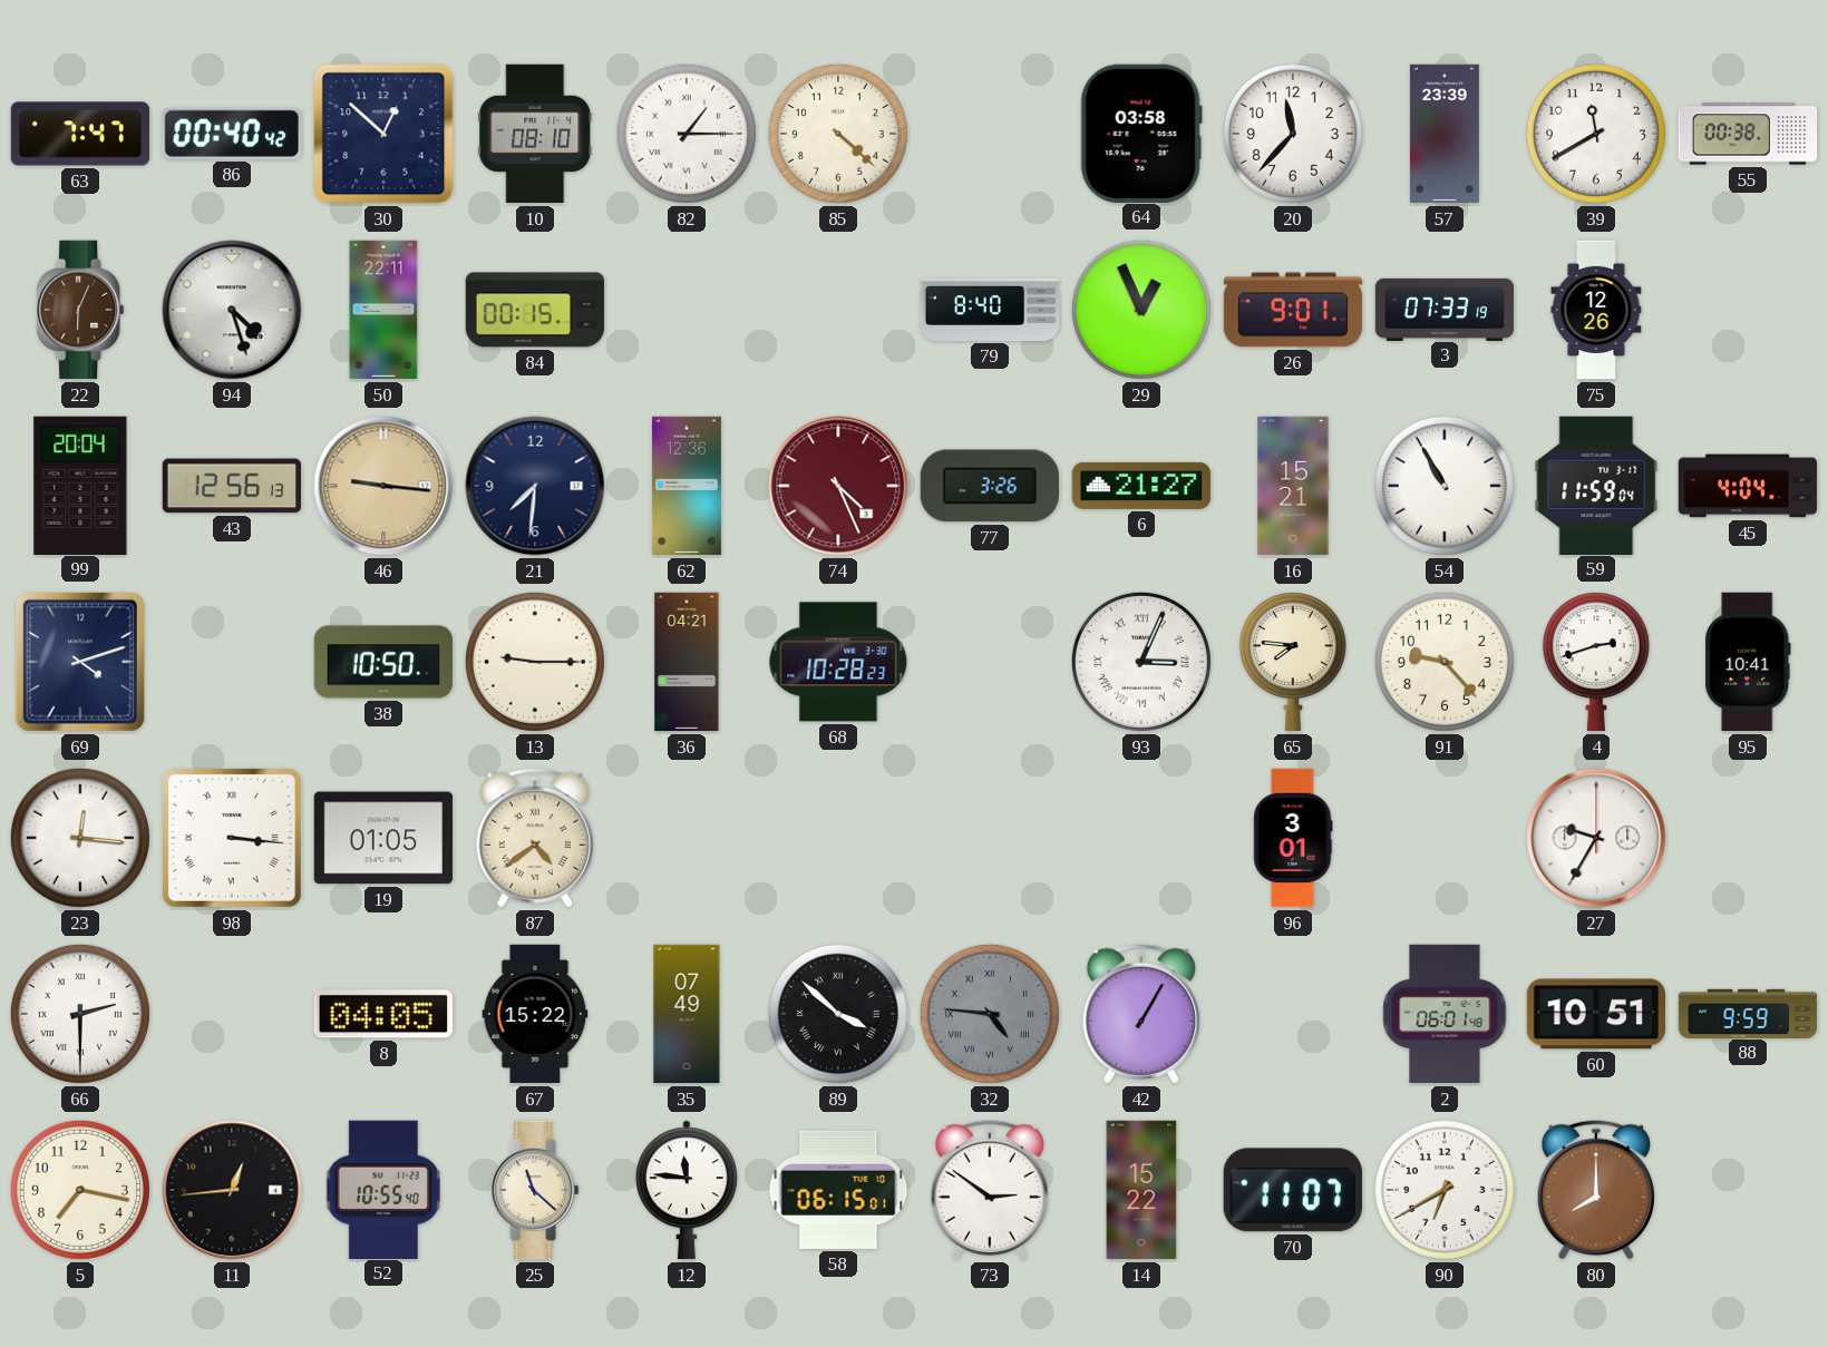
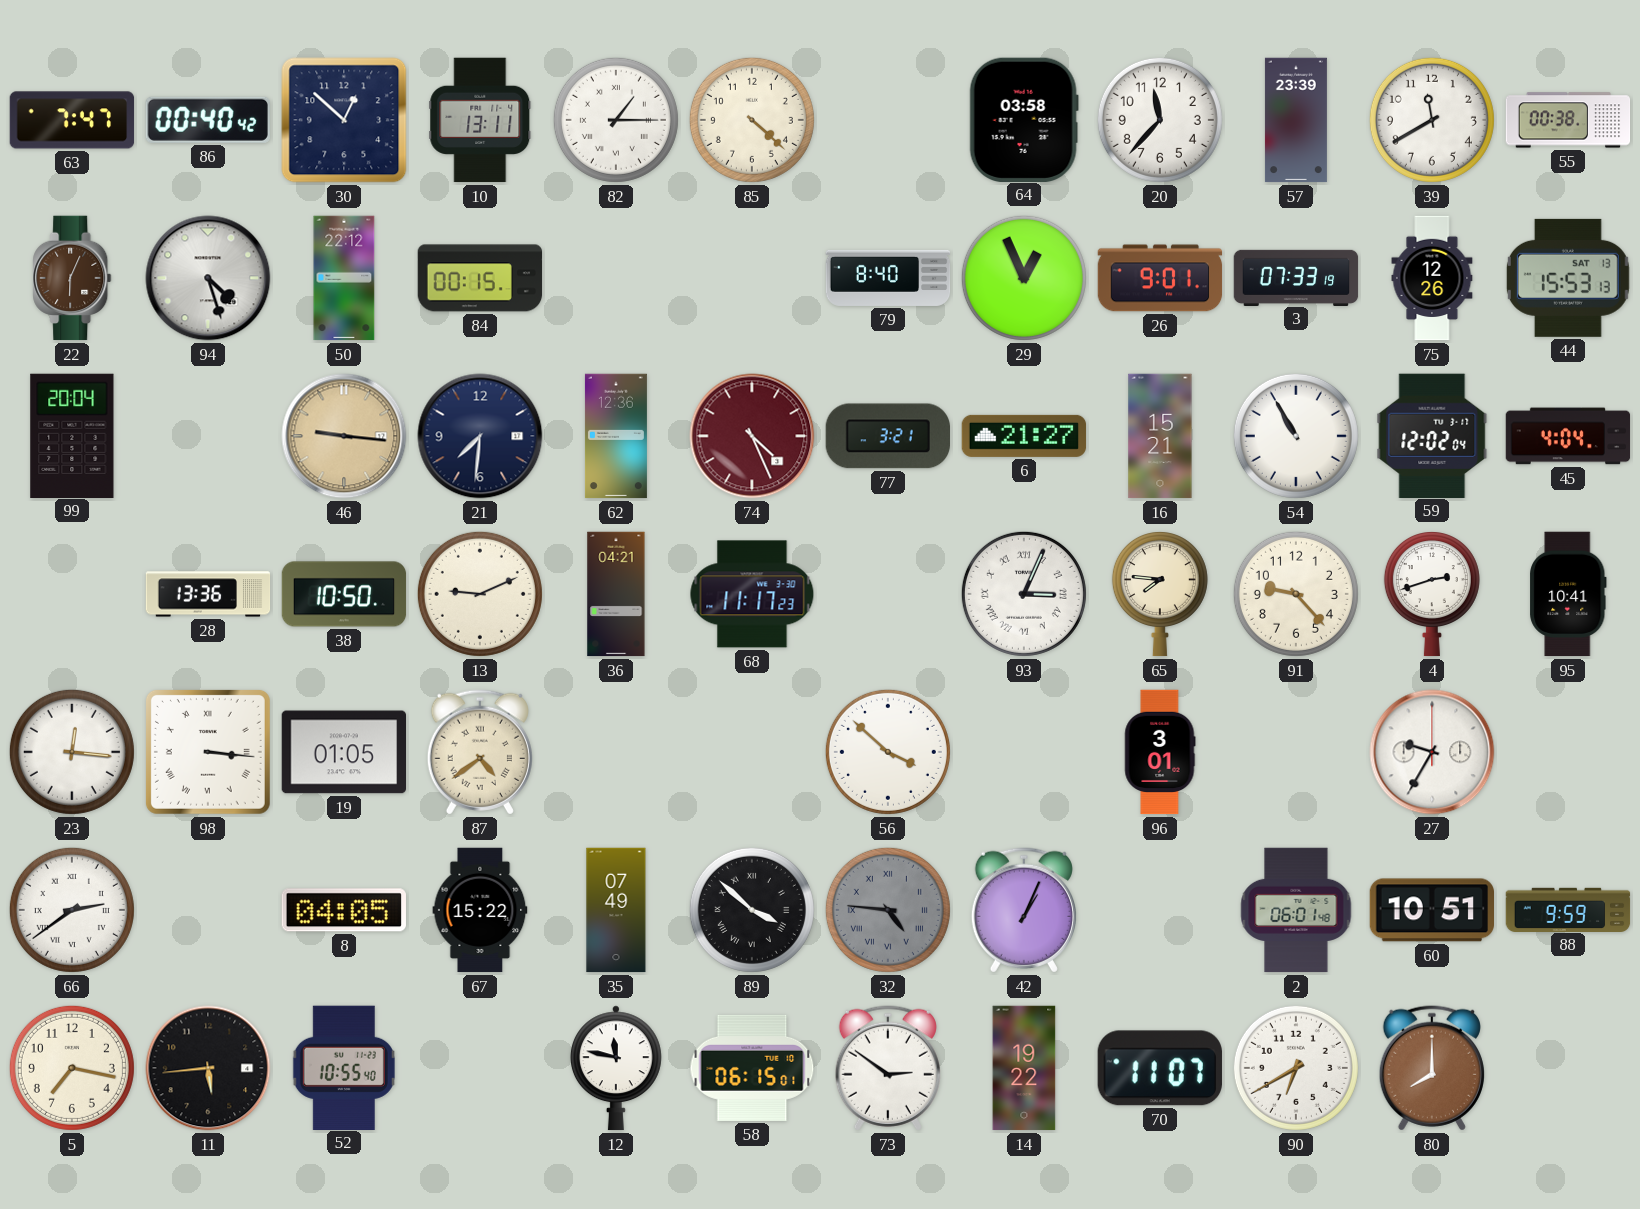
10: 08:10 -> 13:11
50: 22:11 -> 22:12
44: none -> 15:53
43: 12:56 -> none
77: 3:26 -> 3:21
59: 11:59 -> 12:02
69: 4:12 -> none
28: none -> 13:36
13: 9:15 -> 9:11
68: 10:28 -> 11:17
56: none -> 3:52
66: 2:30 -> 2:39
42: 1:05 -> 1:04
11: 12:44 -> 5:44
25: 11:22 -> none
12: 11:46 -> 11:47
14: 15:22 -> 19:22
